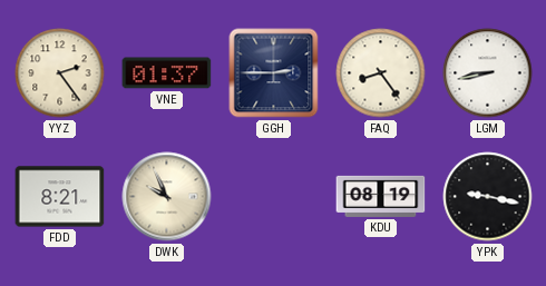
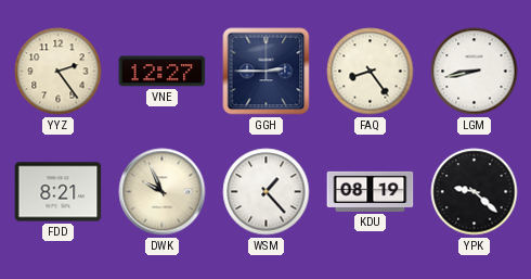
VNE: 01:37 -> 12:27
WSM: none -> 1:23
YPK: 9:17 -> 9:22
